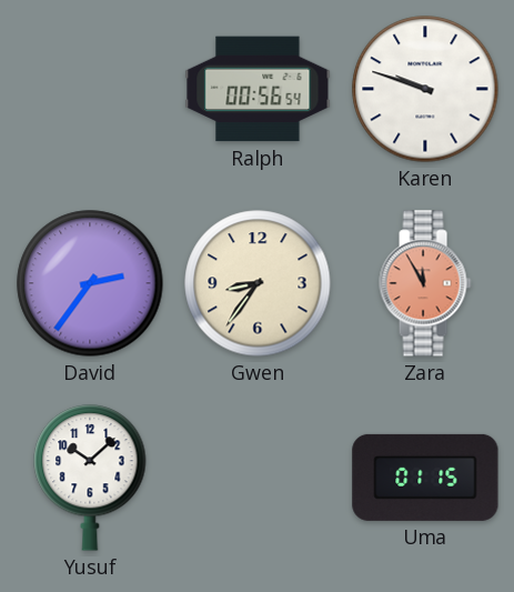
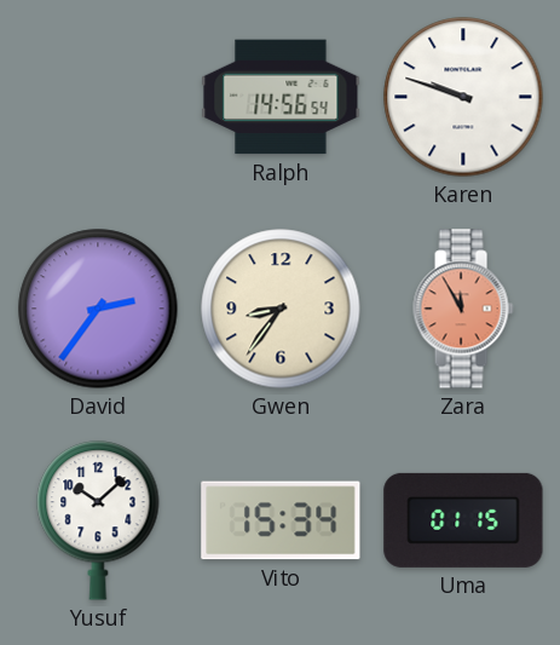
Ralph: 00:56 -> 14:56
Vito: none -> 15:34
